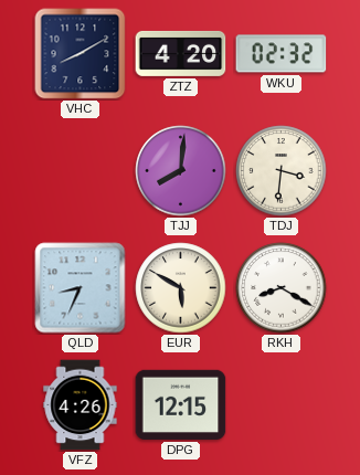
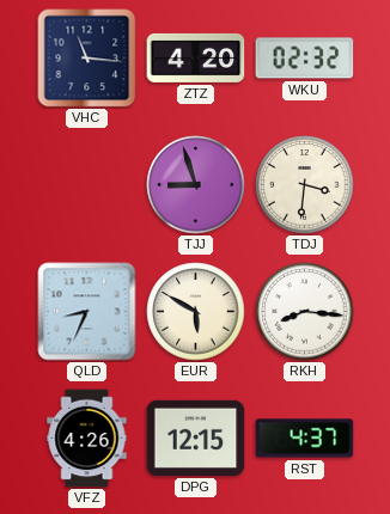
VHC: 8:10 -> 11:16
TJJ: 8:01 -> 8:57
RKH: 8:20 -> 8:16
RST: none -> 4:37
